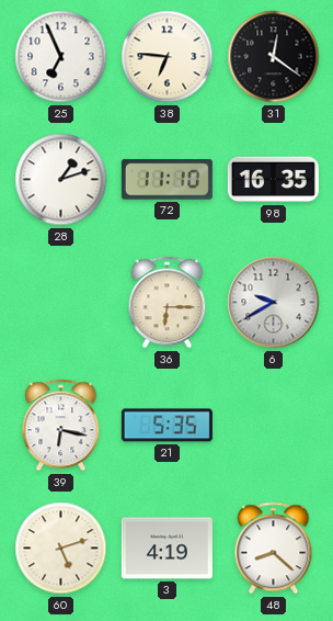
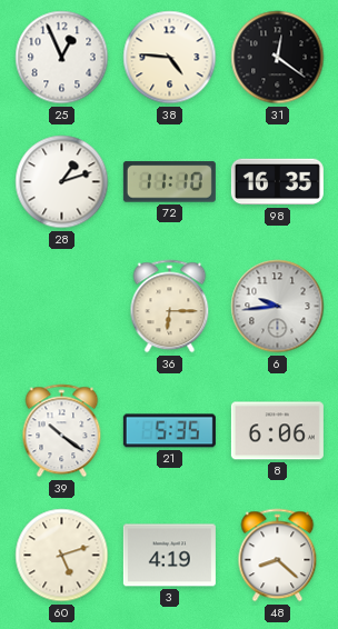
25: 6:56 -> 12:56
38: 6:46 -> 4:46
6: 9:40 -> 9:44
39: 6:17 -> 10:21
8: none -> 6:06
